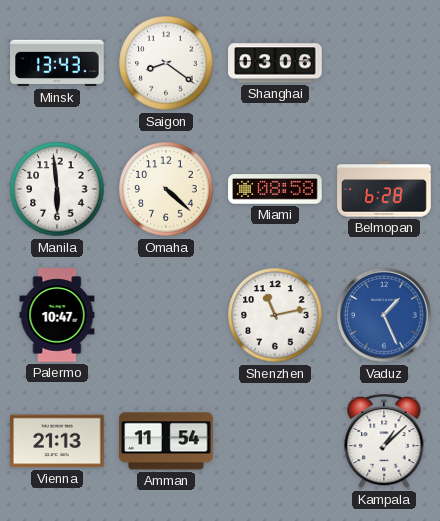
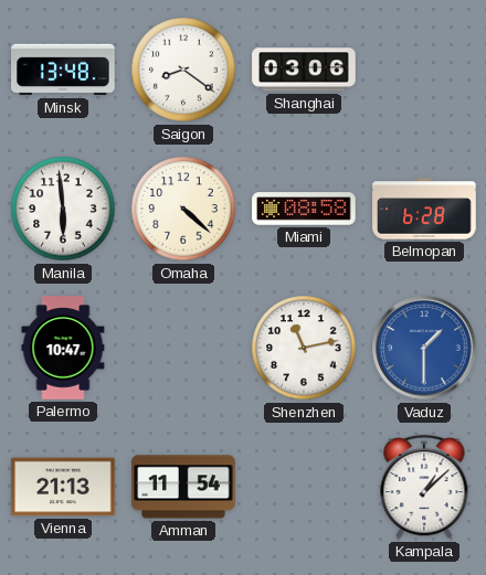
Minsk: 13:43 -> 13:48
Vaduz: 1:26 -> 1:30
